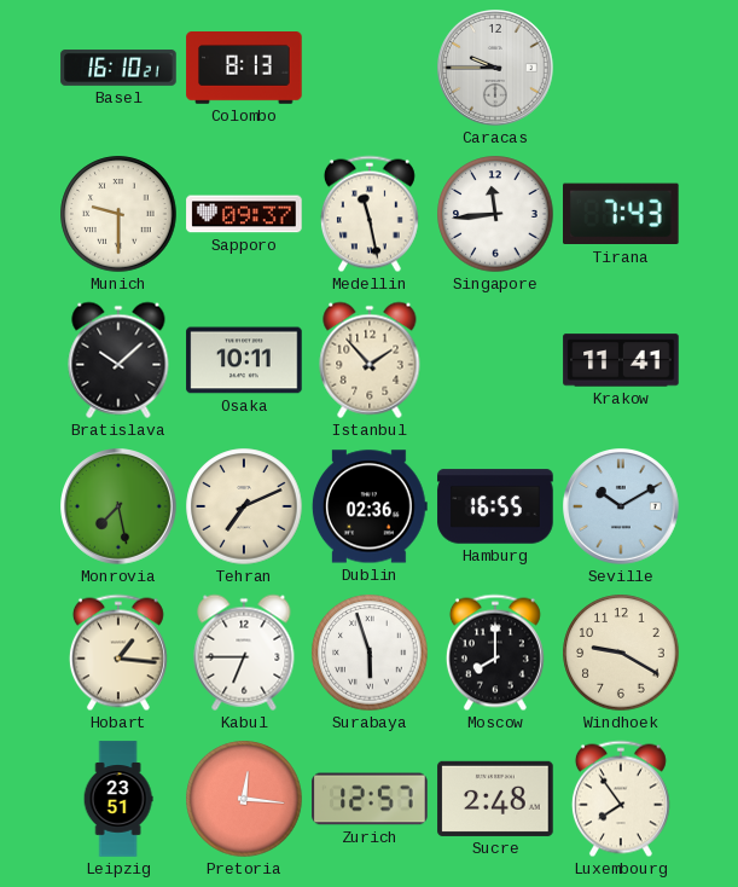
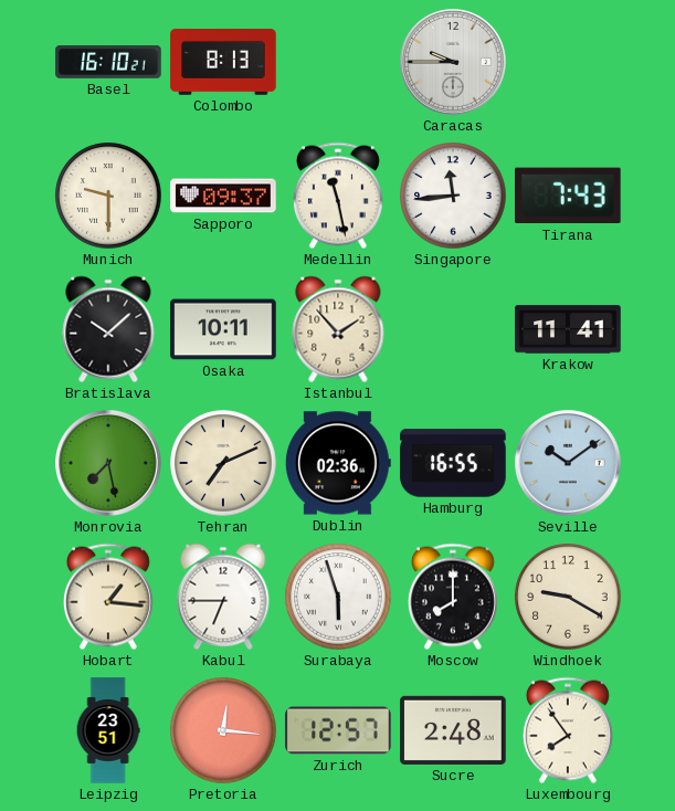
Seville: 10:10 -> 10:09
